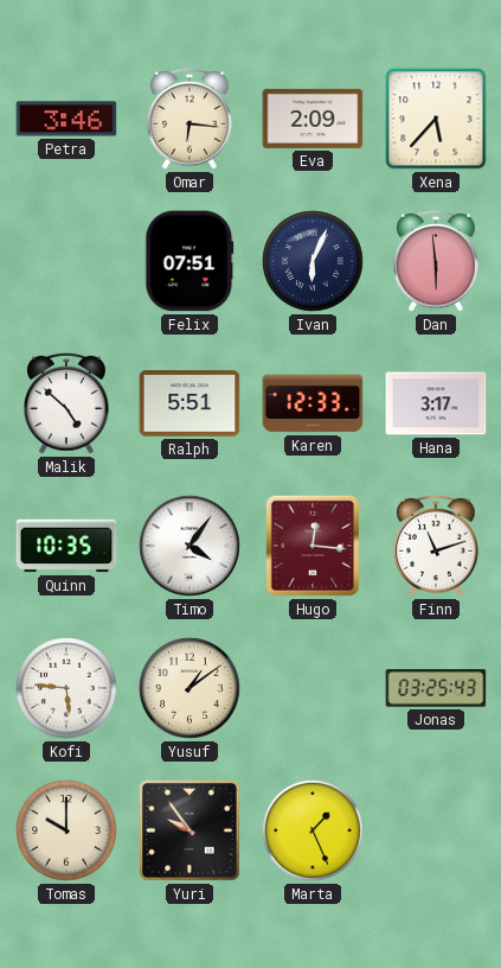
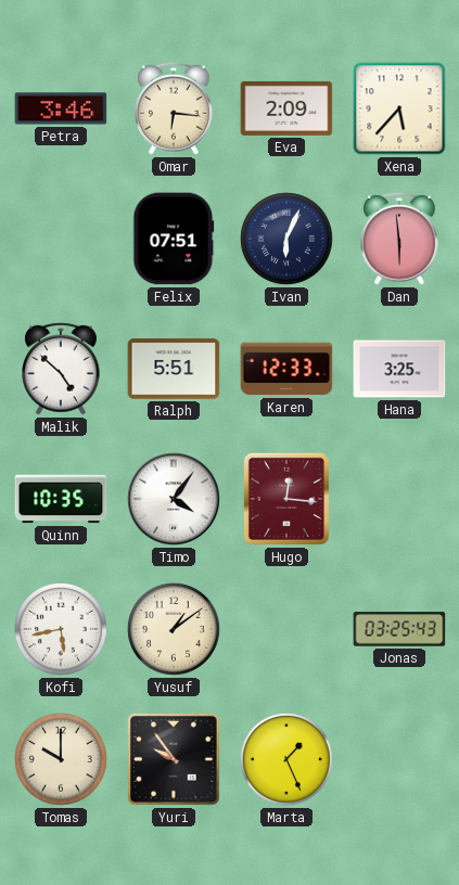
Hana: 3:17 -> 3:25
Finn: 11:12 -> none
Kofi: 5:46 -> 5:43
